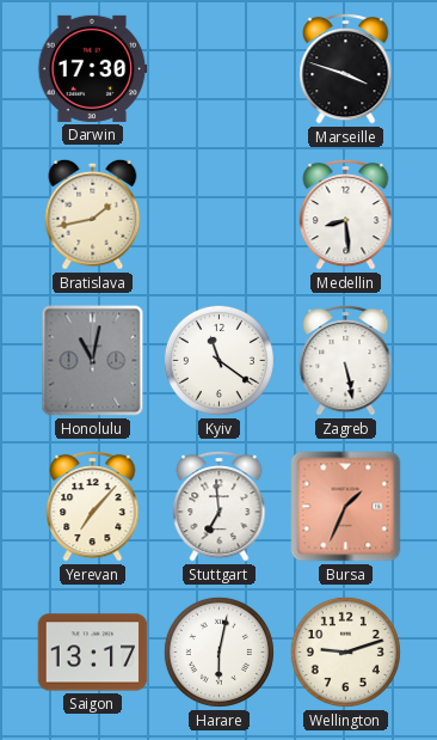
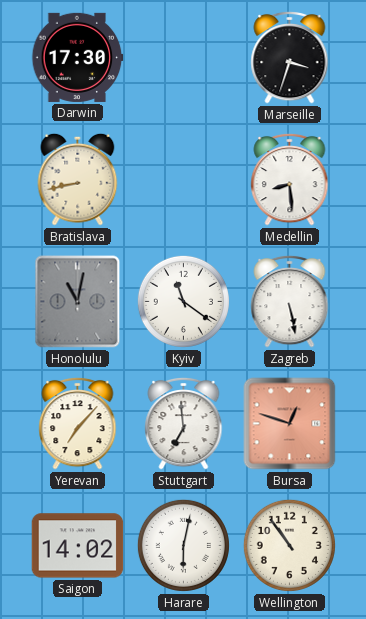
Marseille: 3:48 -> 3:33
Bratislava: 1:43 -> 8:43
Bursa: 1:34 -> 12:48
Saigon: 13:17 -> 14:02
Wellington: 9:12 -> 10:54
